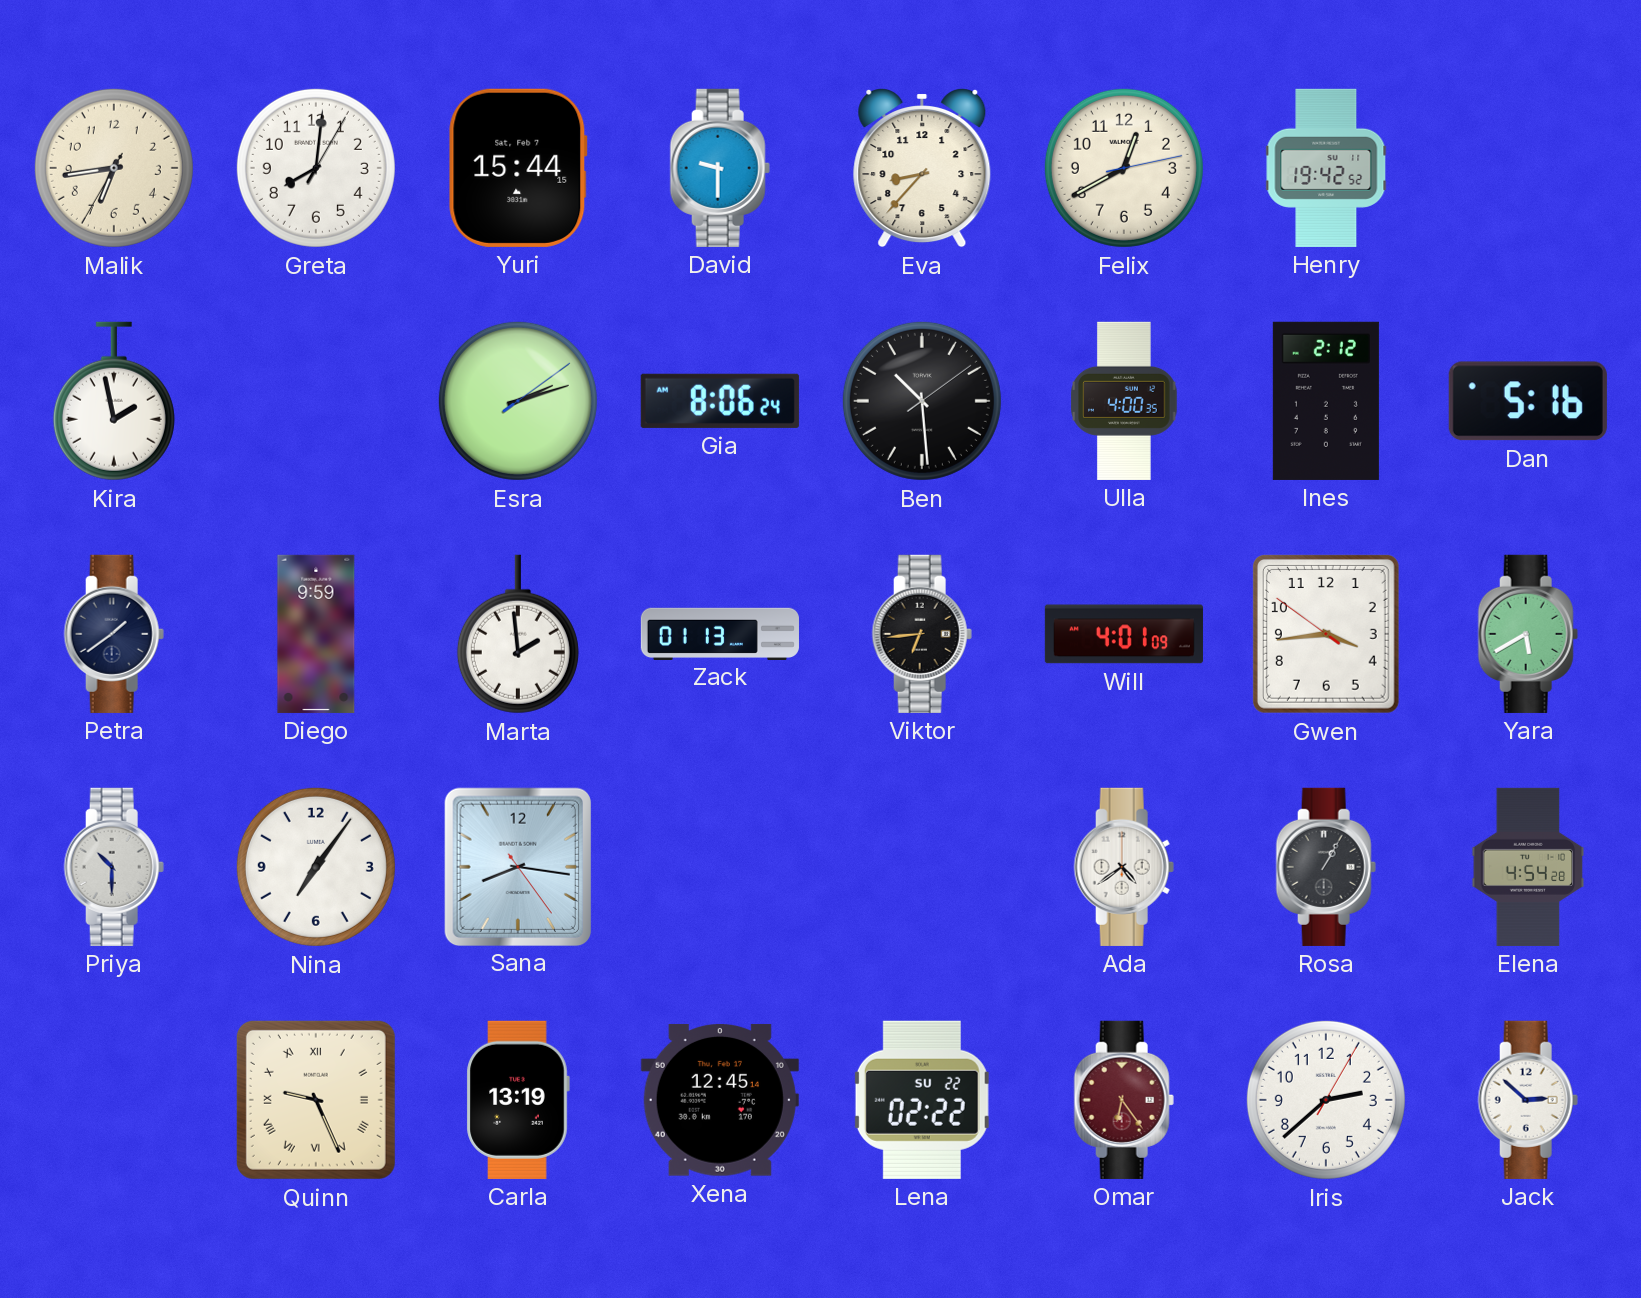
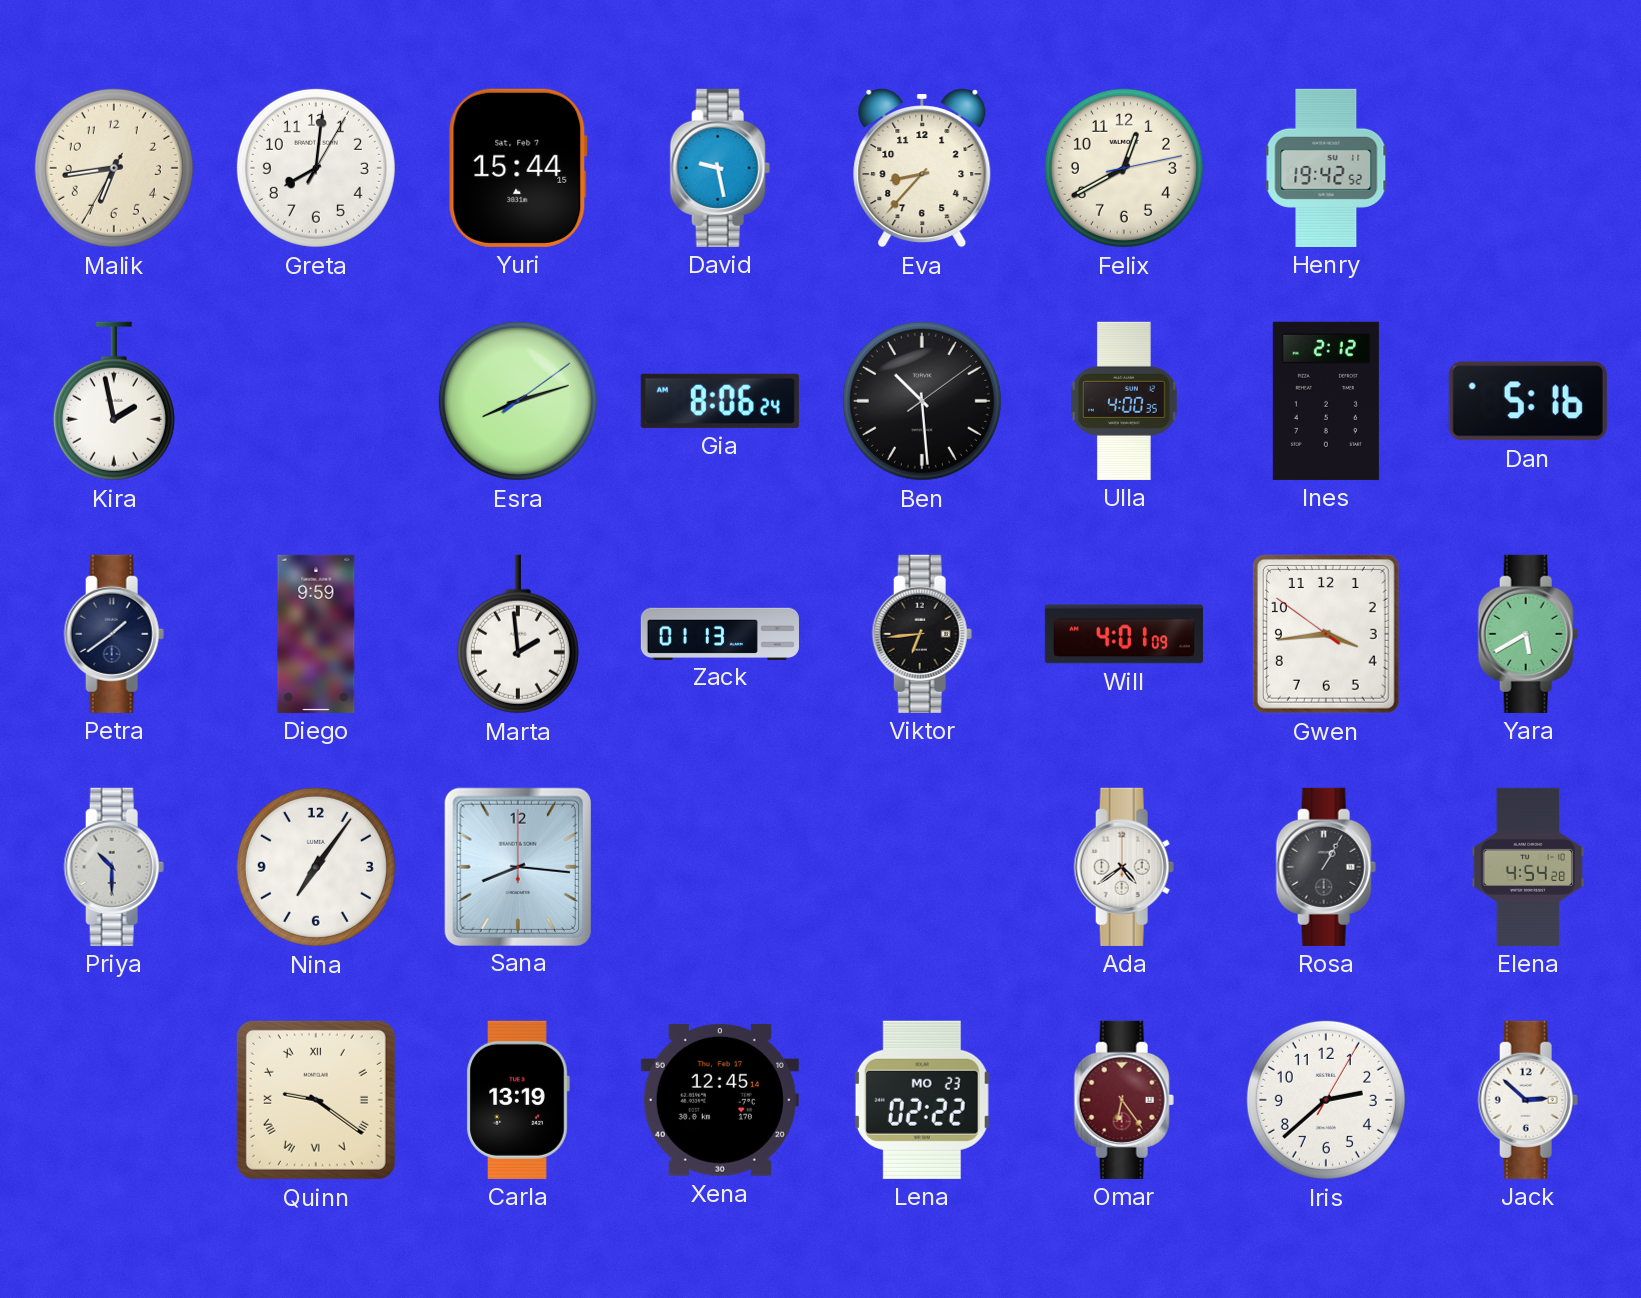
David: 9:30 -> 9:28
Esra: 2:12 -> 8:12
Sana: 8:16:24 -> 8:16:00
Quinn: 9:26 -> 9:21
Lena date: SU 22 -> MO 23
